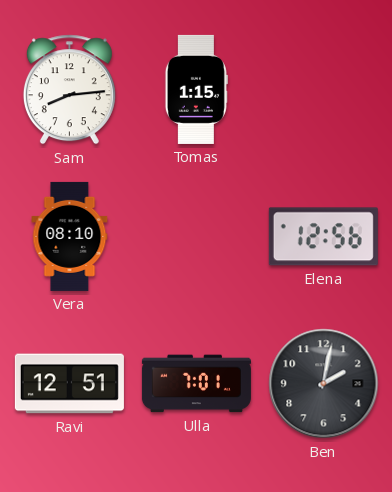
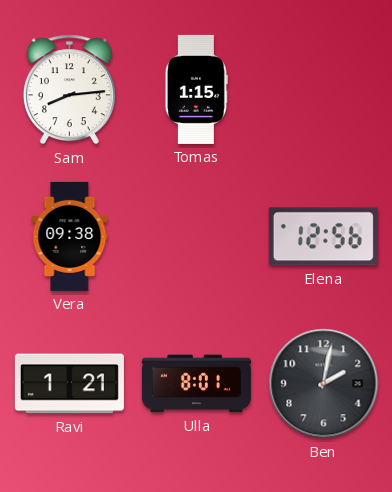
Vera: 08:10 -> 09:38
Ravi: 12:51 -> 1:21
Ulla: 7:01 -> 8:01
